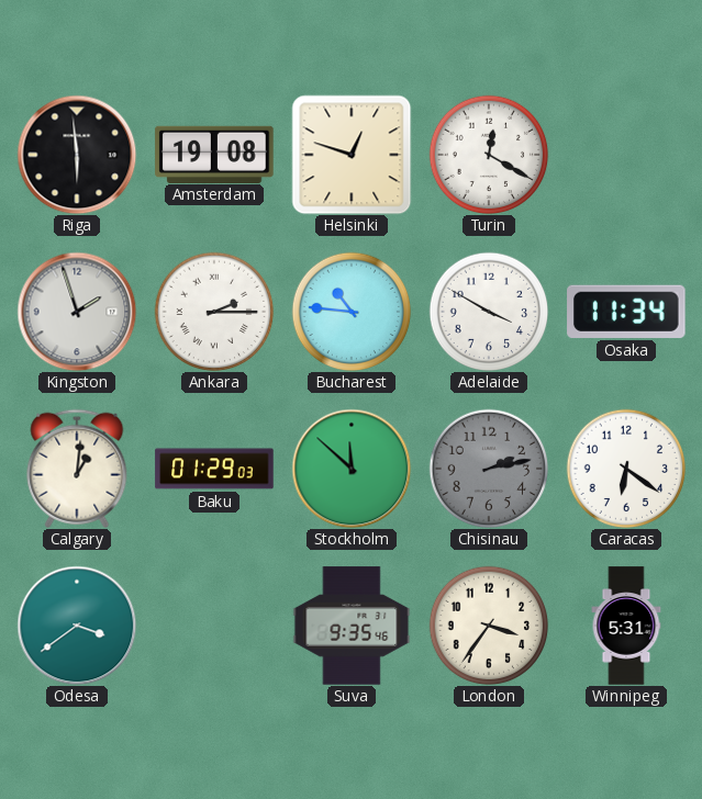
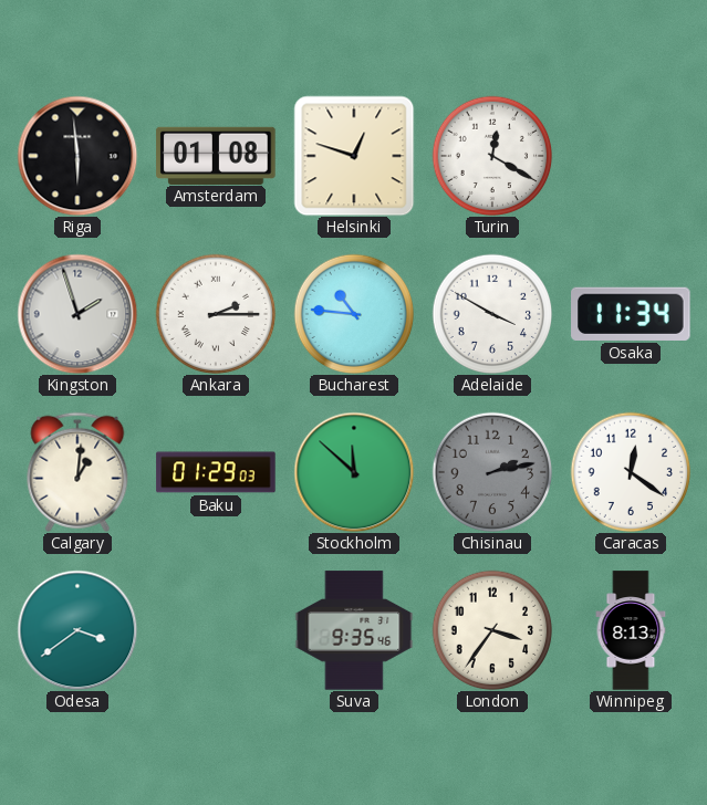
Amsterdam: 19:08 -> 01:08
Caracas: 6:21 -> 12:21
Winnipeg: 5:31 -> 8:13
